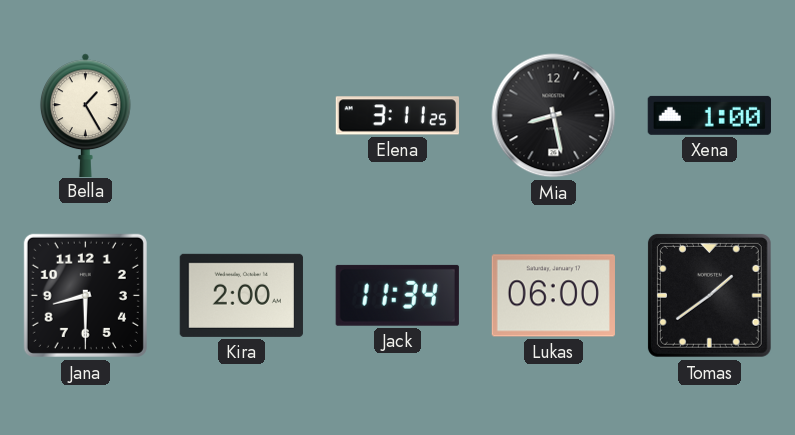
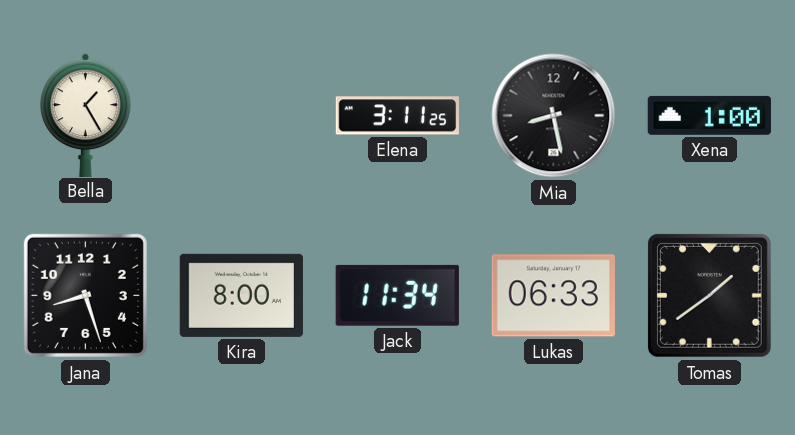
Jana: 8:30 -> 8:27
Kira: 2:00 -> 8:00
Lukas: 06:00 -> 06:33
